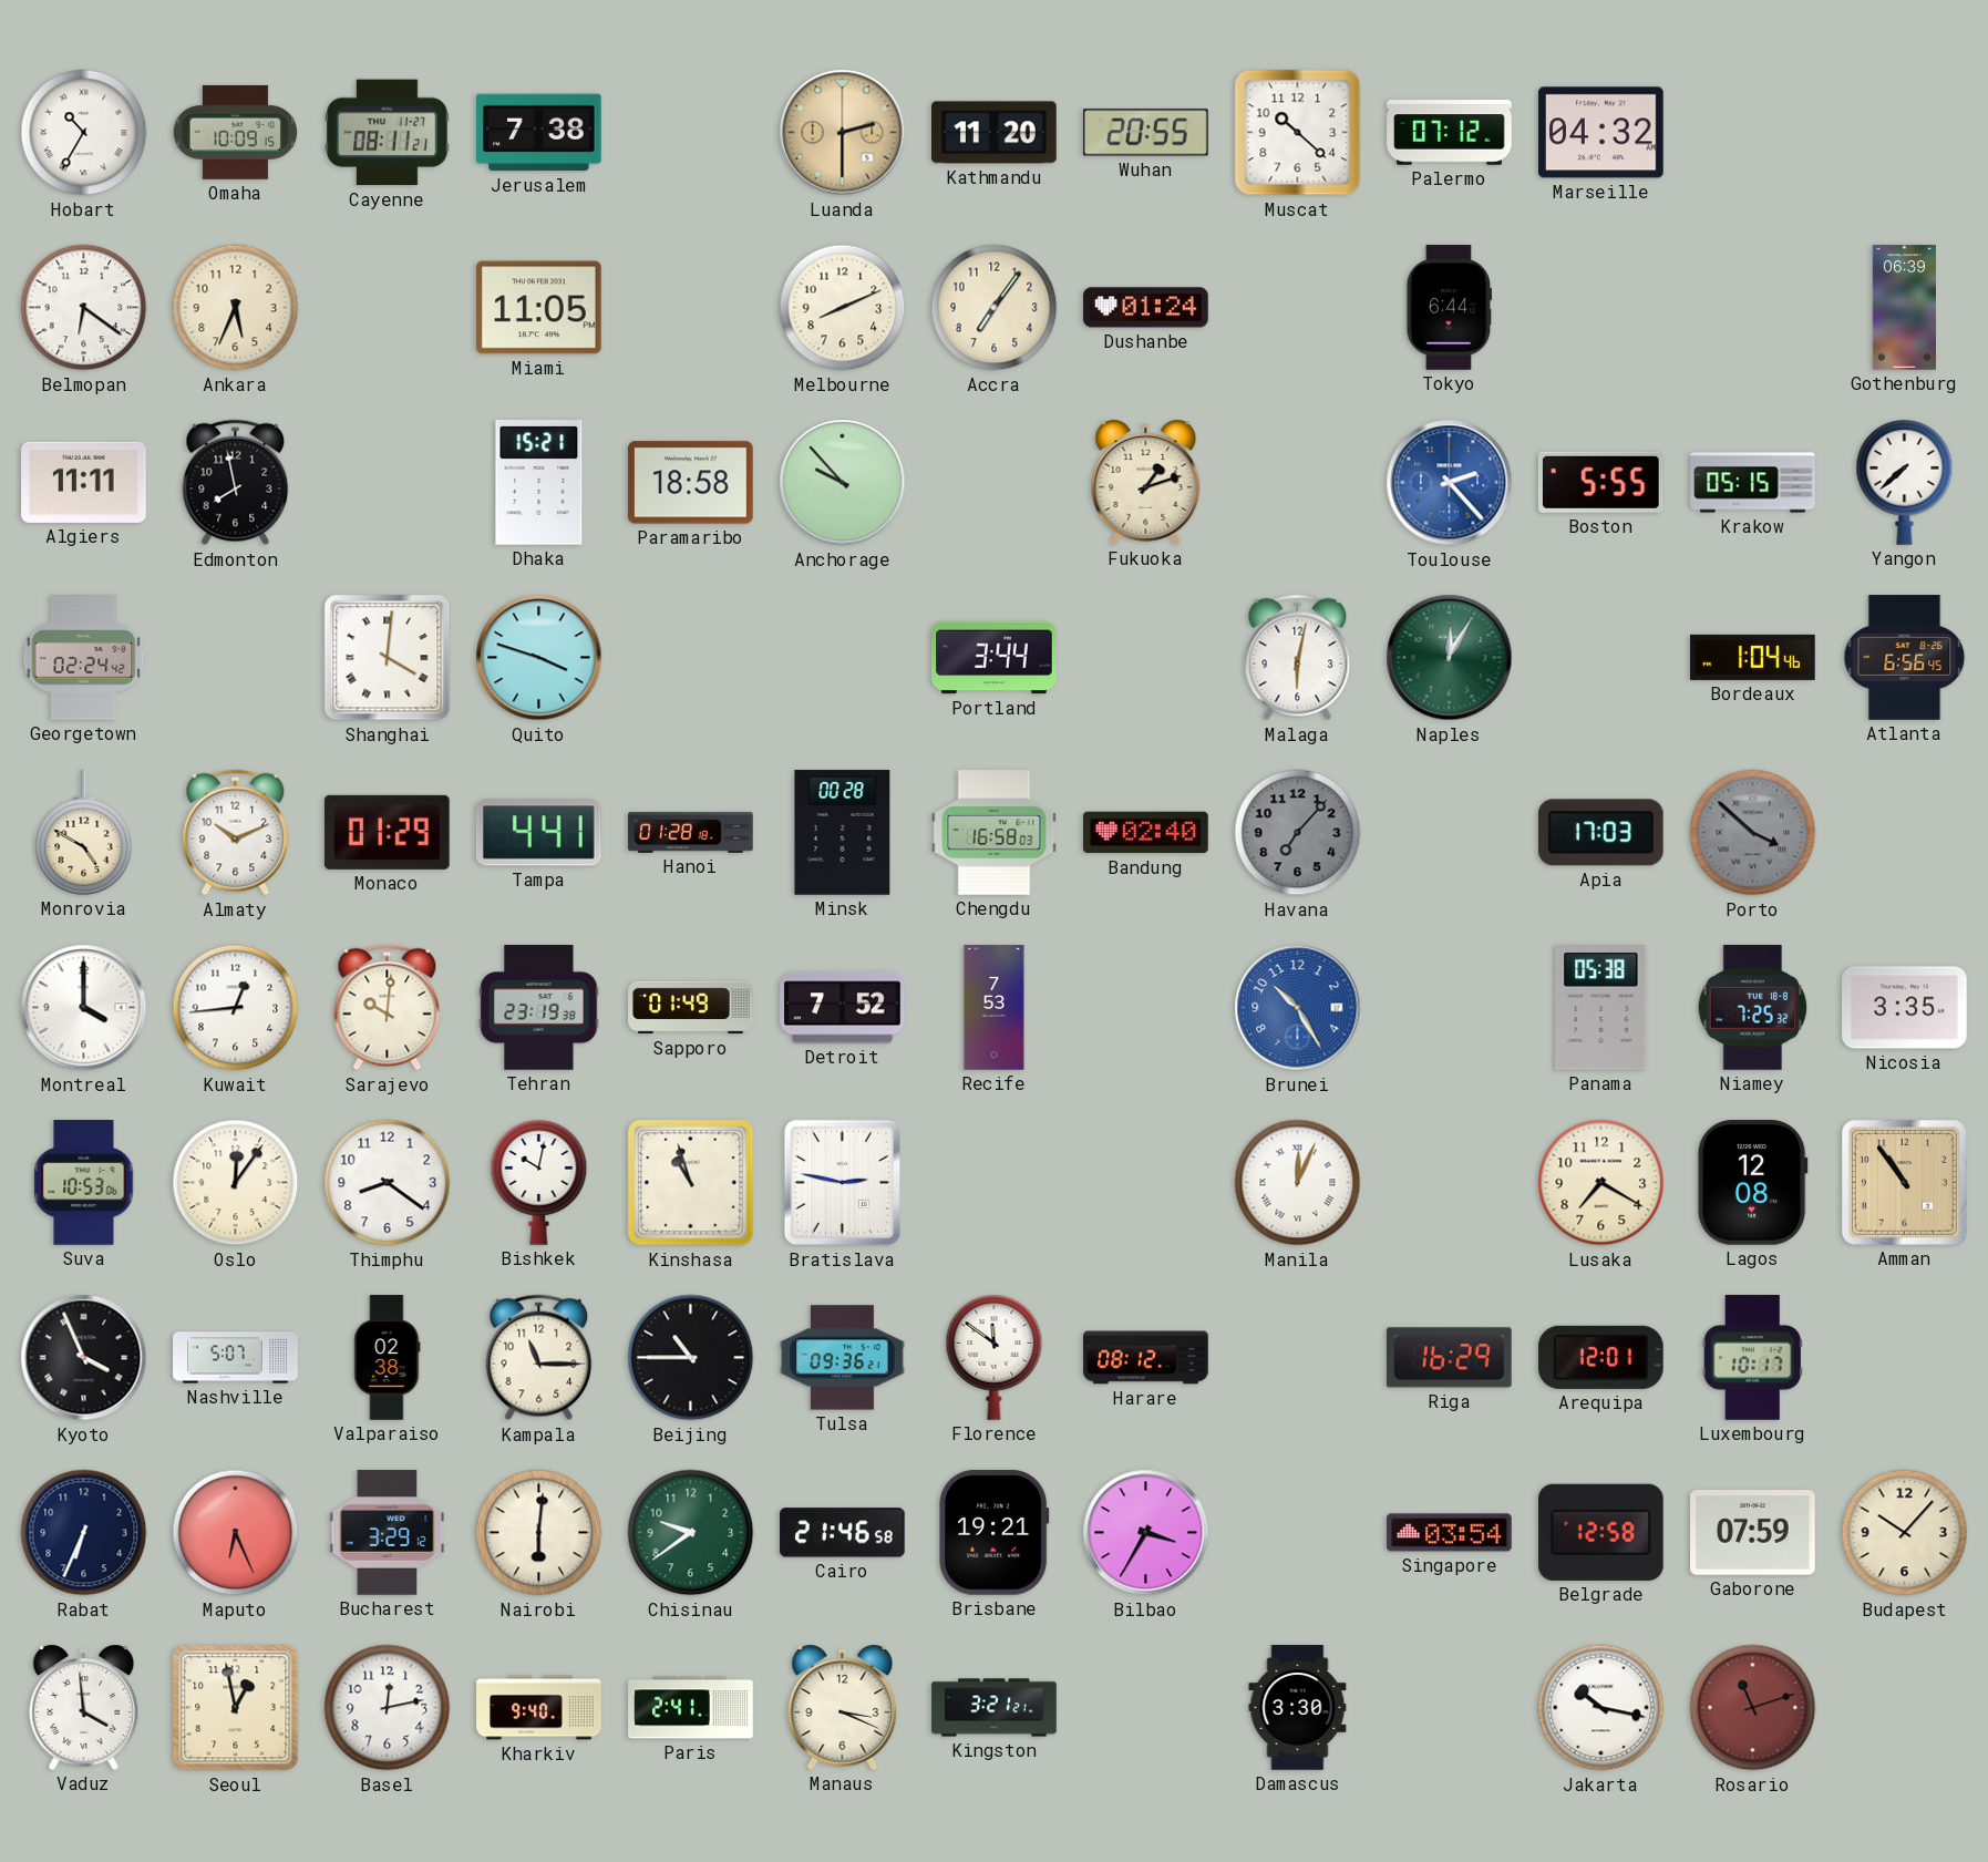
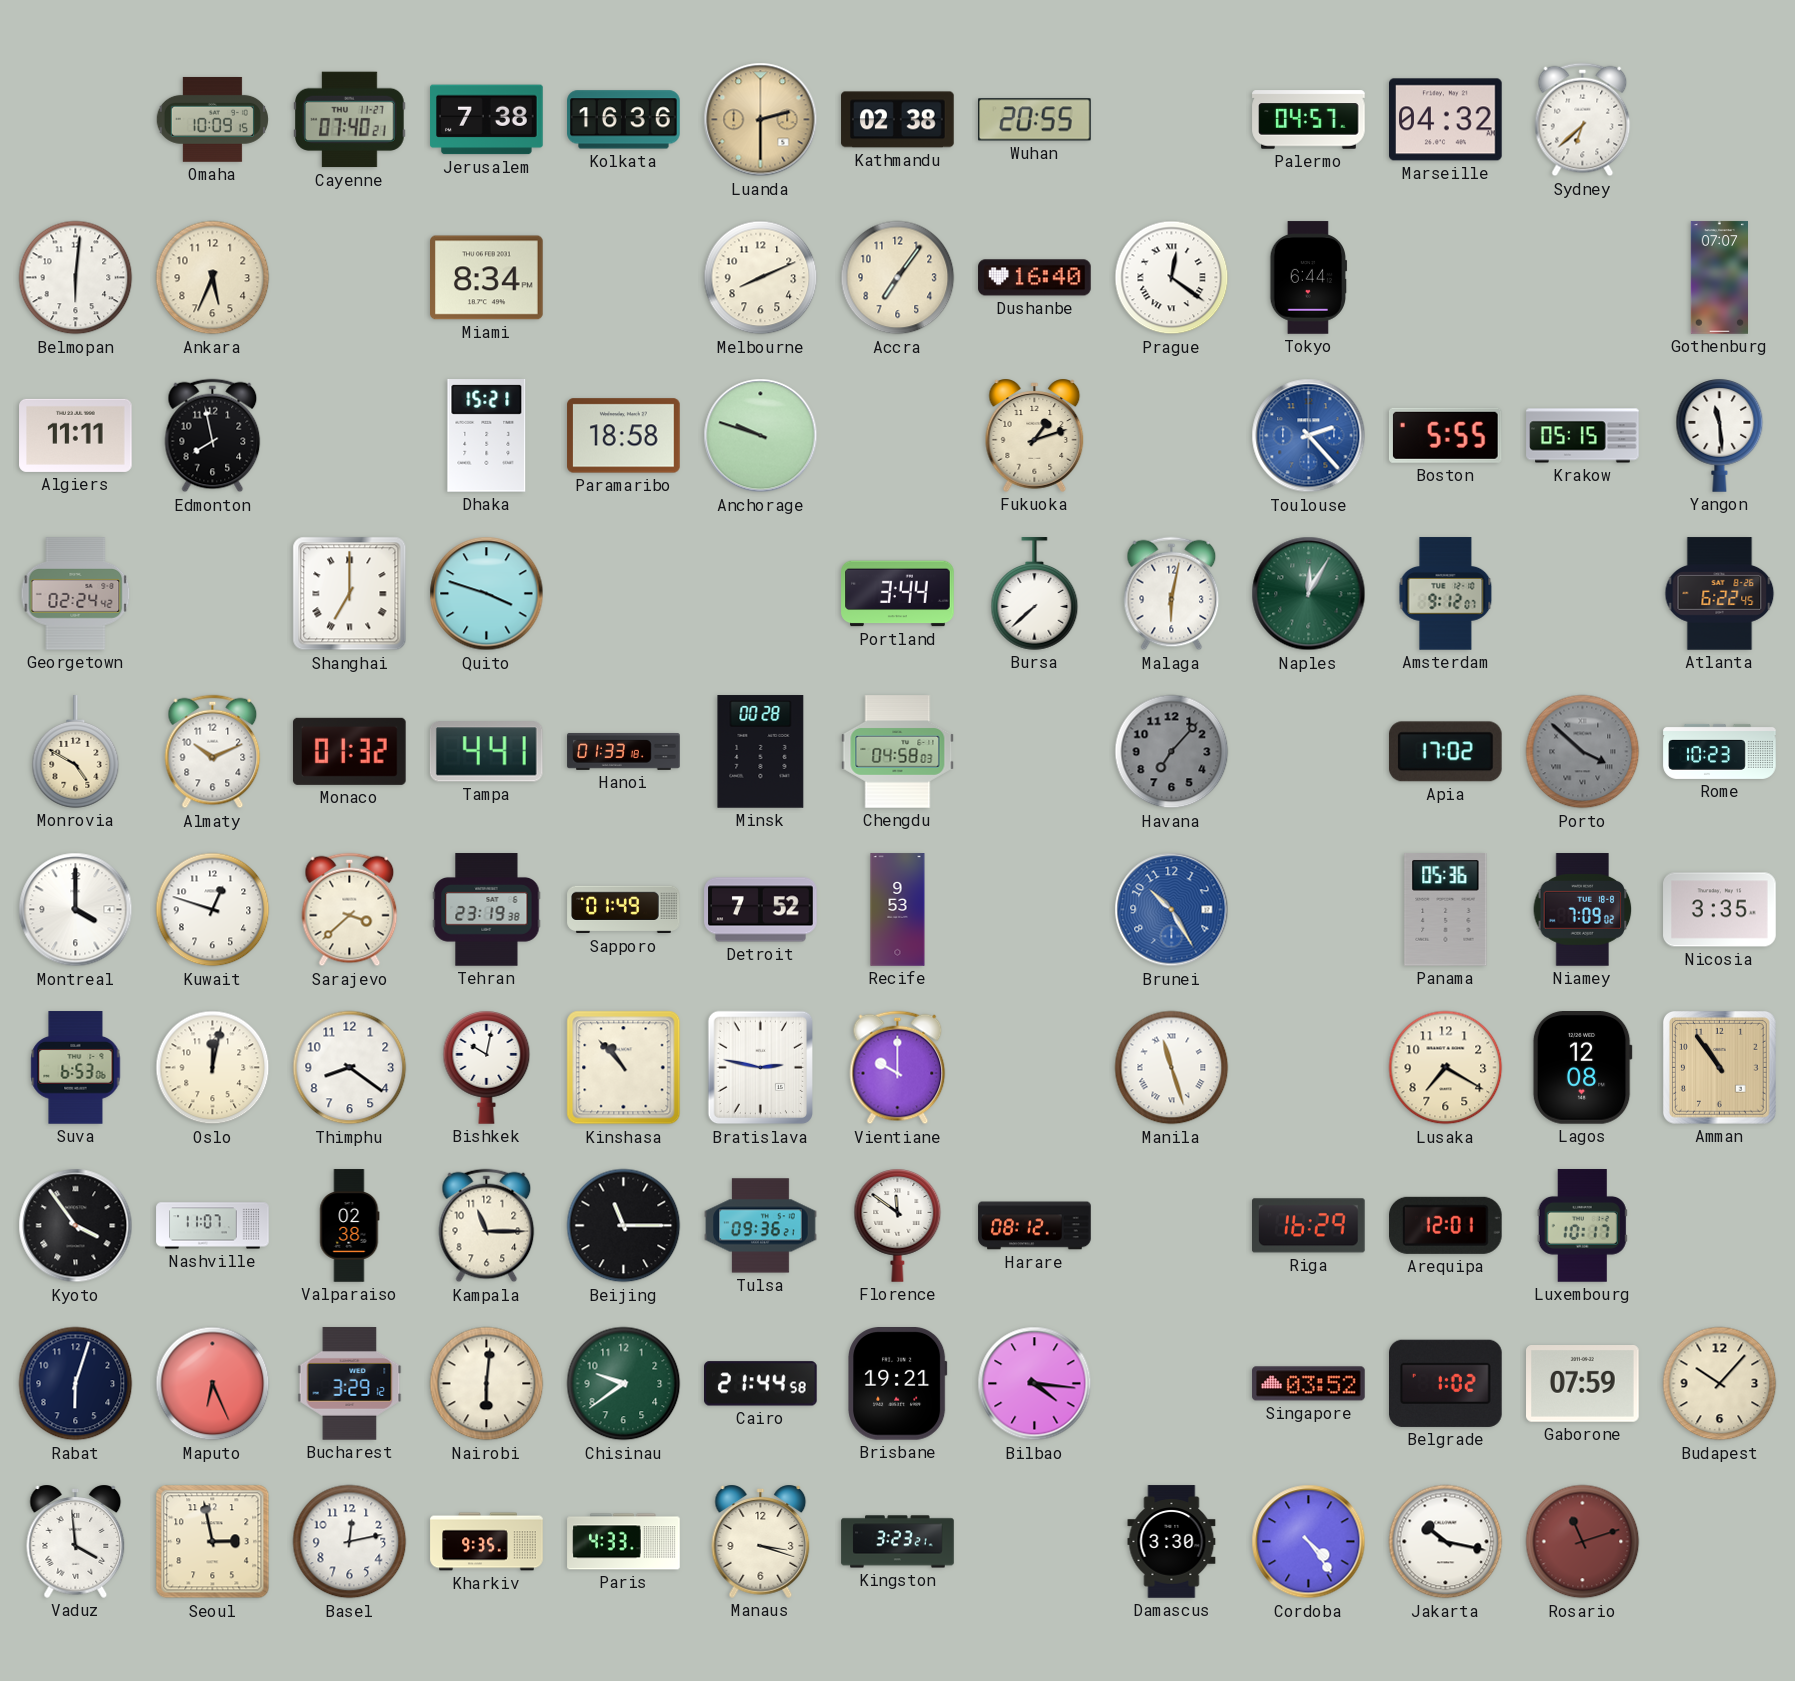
Hobart: 10:35 -> none
Cayenne: 08:11 -> 07:40
Kolkata: none -> 16:36
Kathmandu: 11:20 -> 02:38
Muscat: 10:22 -> none
Palermo: 07:12 -> 04:57
Sydney: none -> 6:38
Belmopan: 6:21 -> 6:01
Miami: 11:05 -> 8:34
Dushanbe: 01:24 -> 16:40
Prague: none -> 12:21
Gothenburg: 06:39 -> 07:07
Anchorage: 9:53 -> 9:48
Yangon: 7:38 -> 11:29
Shanghai: 4:01 -> 7:00
Bursa: none -> 7:38
Amsterdam: none -> 9:12
Bordeaux: 1:04 -> none
Atlanta: 6:56 -> 6:22
Monaco: 01:29 -> 01:32
Hanoi: 01:28 -> 01:33
Chengdu: 16:58 -> 04:58
Bandung: 02:40 -> none
Apia: 17:03 -> 17:02
Rome: none -> 10:23
Kuwait: 12:44 -> 12:48
Sarajevo: 10:01 -> 3:38
Recife: 7:53 -> 9:53
Panama: 05:38 -> 05:36
Niamey: 7:25 -> 7:09
Suva: 10:53 -> 6:53
Oslo: 12:06 -> 12:02
Kinshasa: 10:57 -> 10:53
Vientiane: none -> 10:00
Manila: 12:04 -> 11:27
Kyoto: 3:56 -> 3:54
Nashville: 5:07 -> 11:07
Beijing: 10:45 -> 11:15
Rabat: 6:34 -> 6:03
Cairo: 21:46 -> 21:44
Bilbao: 3:35 -> 4:16
Singapore: 03:54 -> 03:52
Belgrade: 12:58 -> 1:02
Seoul: 12:58 -> 2:58
Kharkiv: 9:40 -> 9:35
Paris: 2:41 -> 4:33
Manaus: 3:19 -> 3:18
Kingston: 3:21 -> 3:23
Cordoba: none -> 4:24
